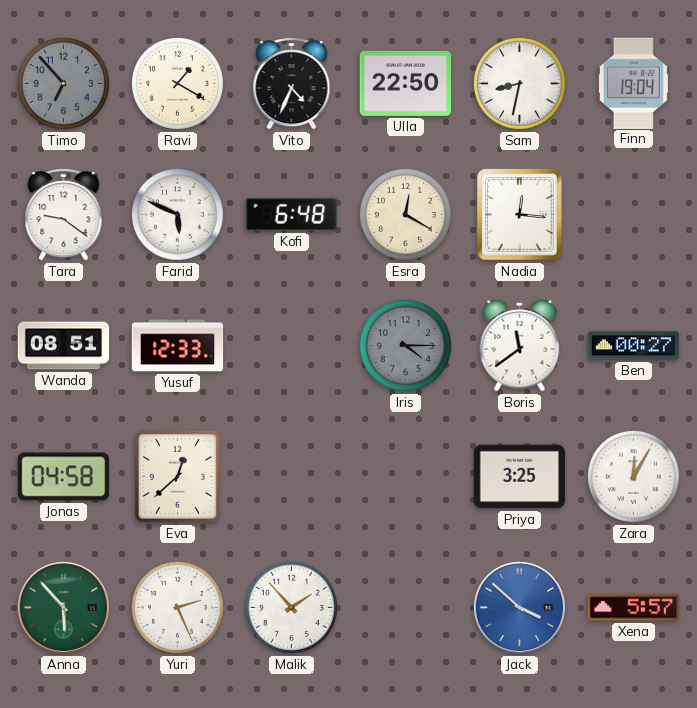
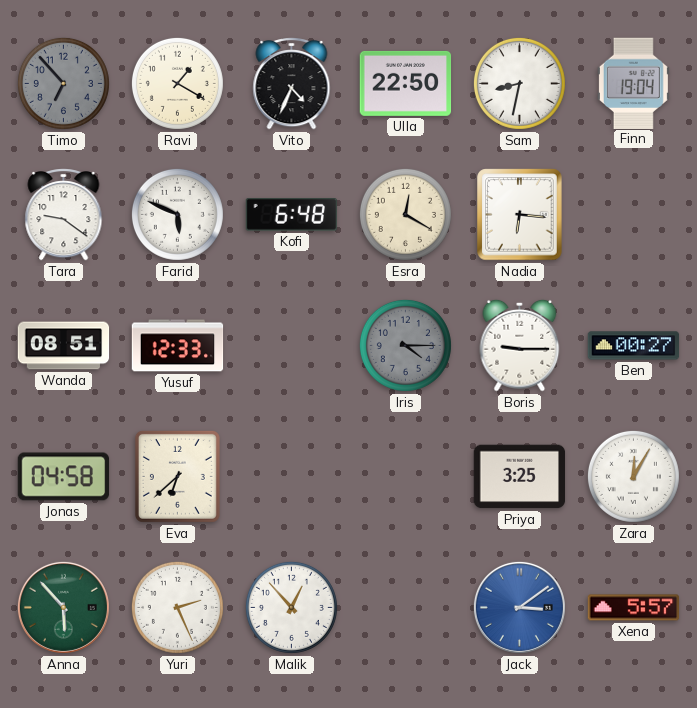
Nadia: 12:16 -> 6:16
Boris: 11:39 -> 9:15
Eva: 12:38 -> 6:38
Malik: 1:53 -> 12:53
Jack: 3:52 -> 3:09
